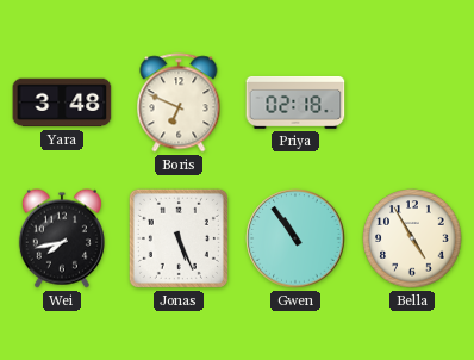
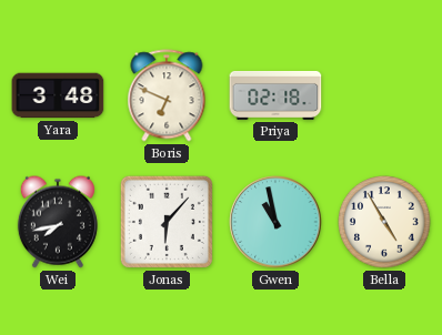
Jonas: 5:26 -> 6:07
Gwen: 10:54 -> 10:58
